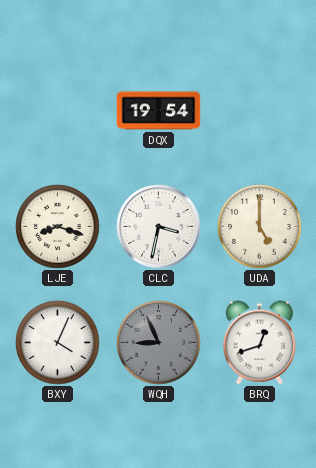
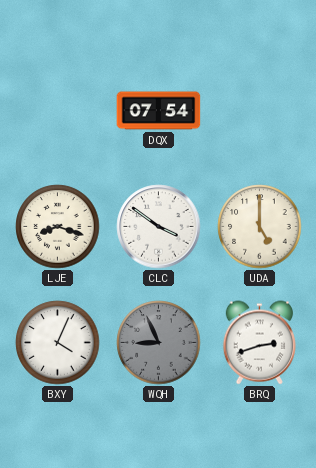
DQX: 19:54 -> 07:54
CLC: 3:32 -> 3:51
BRQ: 12:42 -> 2:42
